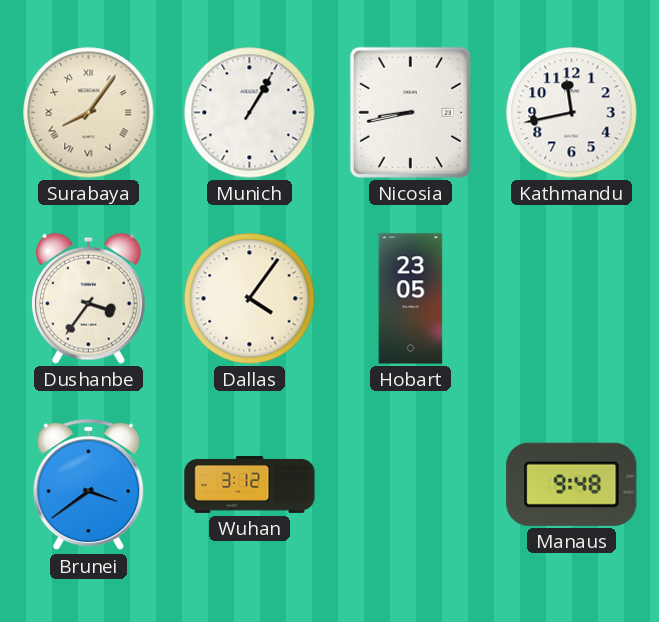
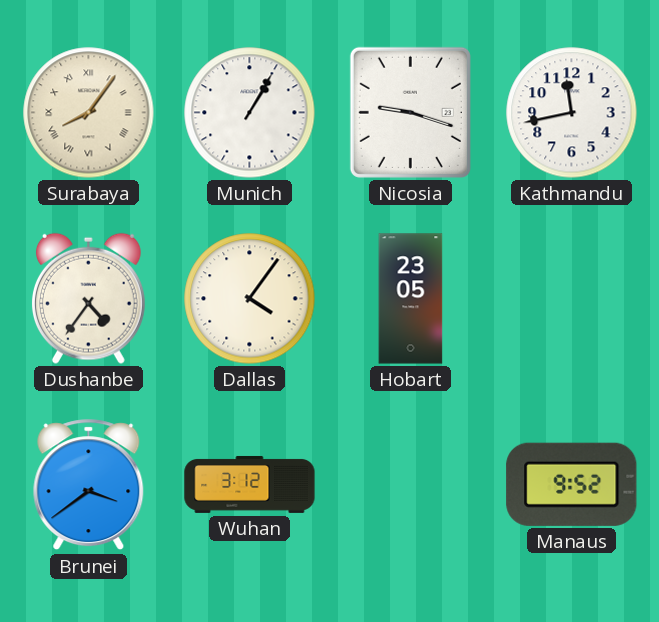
Nicosia: 8:43 -> 9:18
Dushanbe: 3:36 -> 4:36
Manaus: 9:48 -> 9:52
